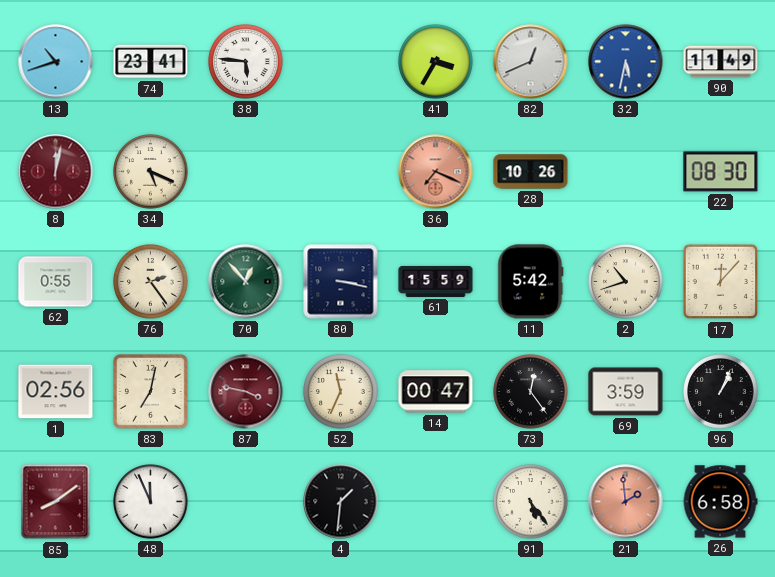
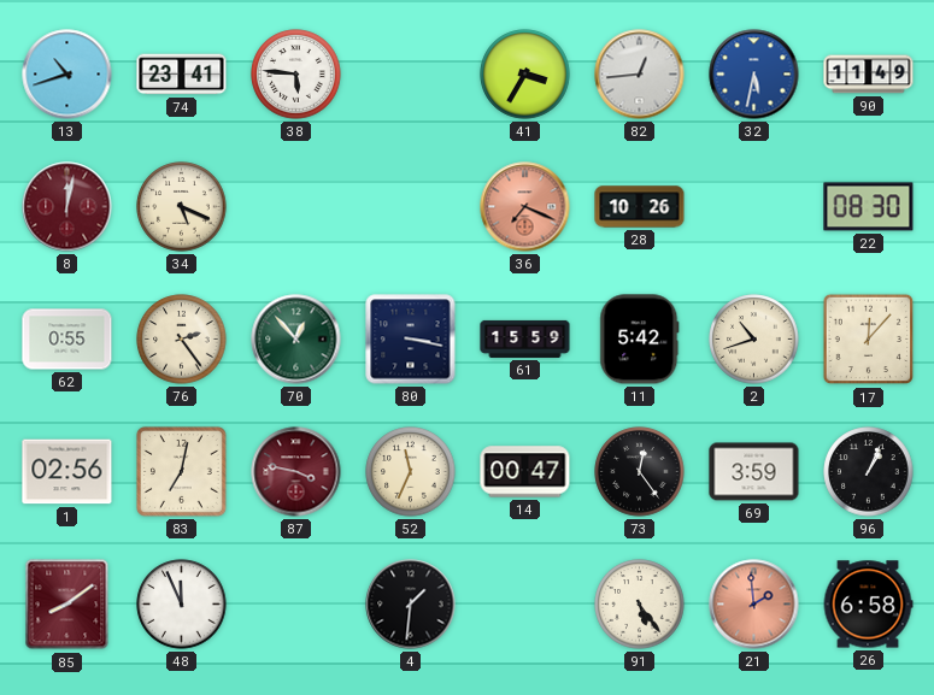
82: 12:41 -> 12:44
